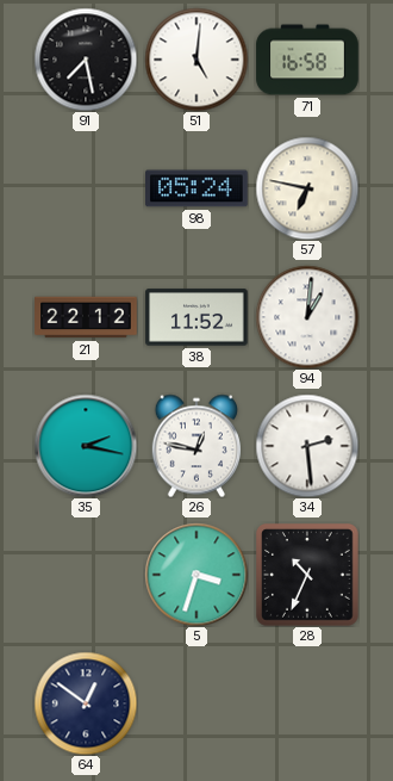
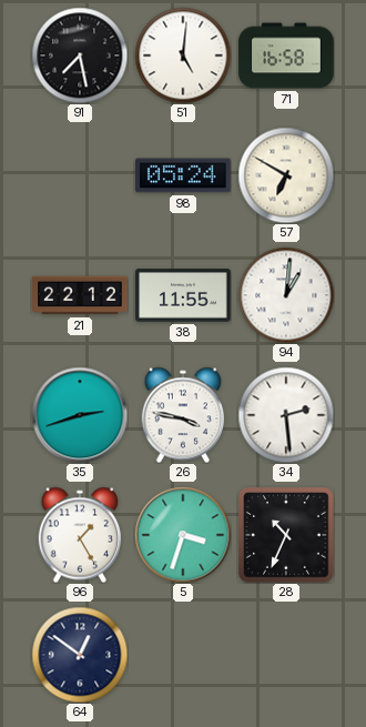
57: 6:47 -> 6:50
38: 11:52 -> 11:55
35: 2:17 -> 2:42
26: 12:47 -> 3:47
96: none -> 1:25
